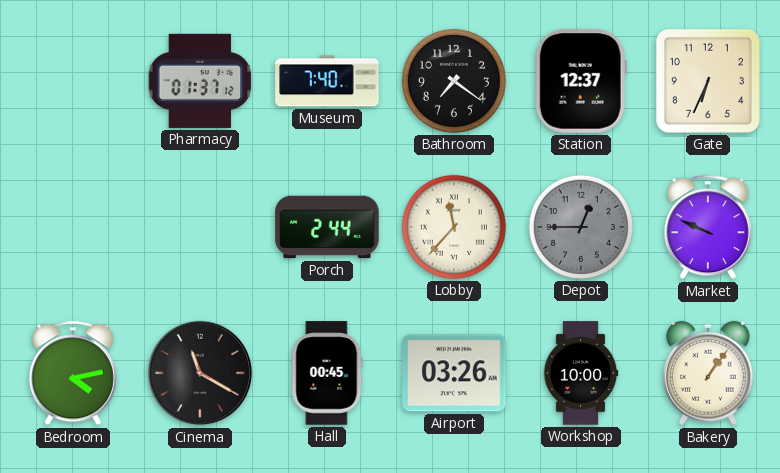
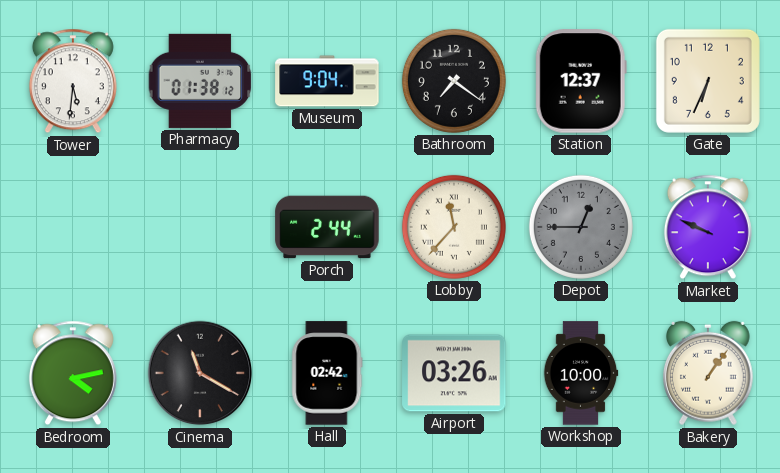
Tower: none -> 5:31
Pharmacy: 01:37 -> 01:38
Museum: 7:40 -> 9:04
Hall: 00:45 -> 02:42
